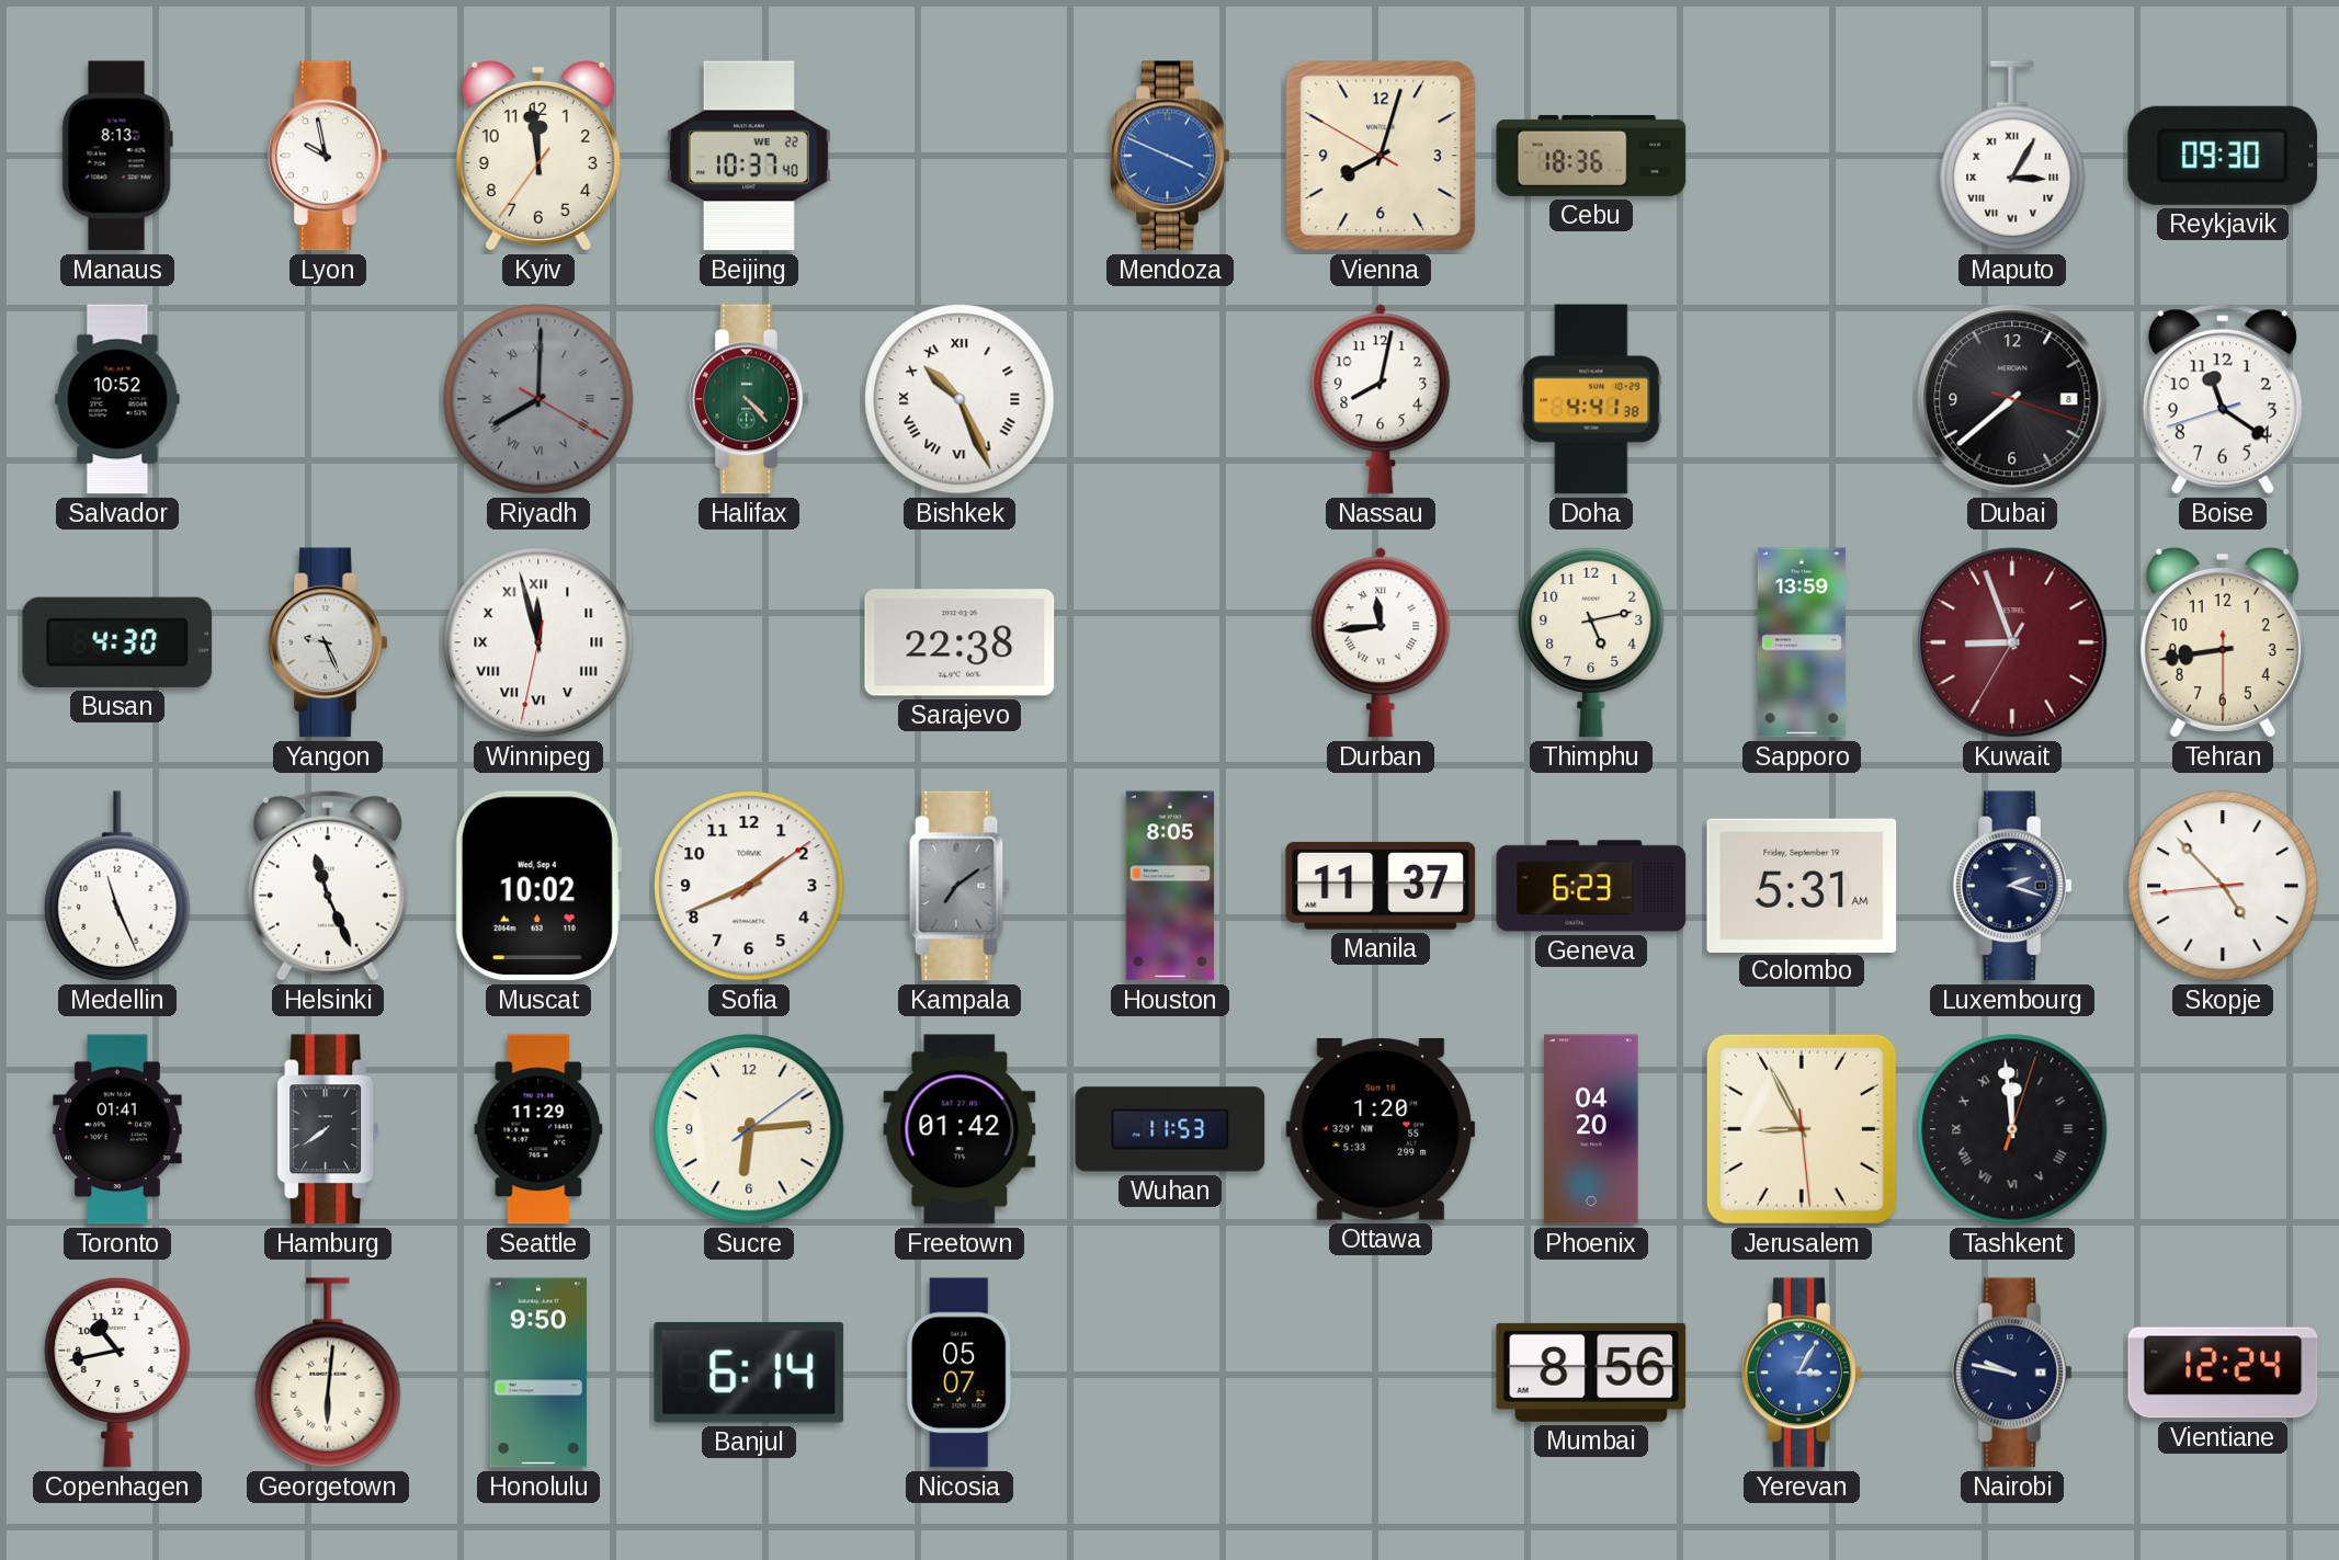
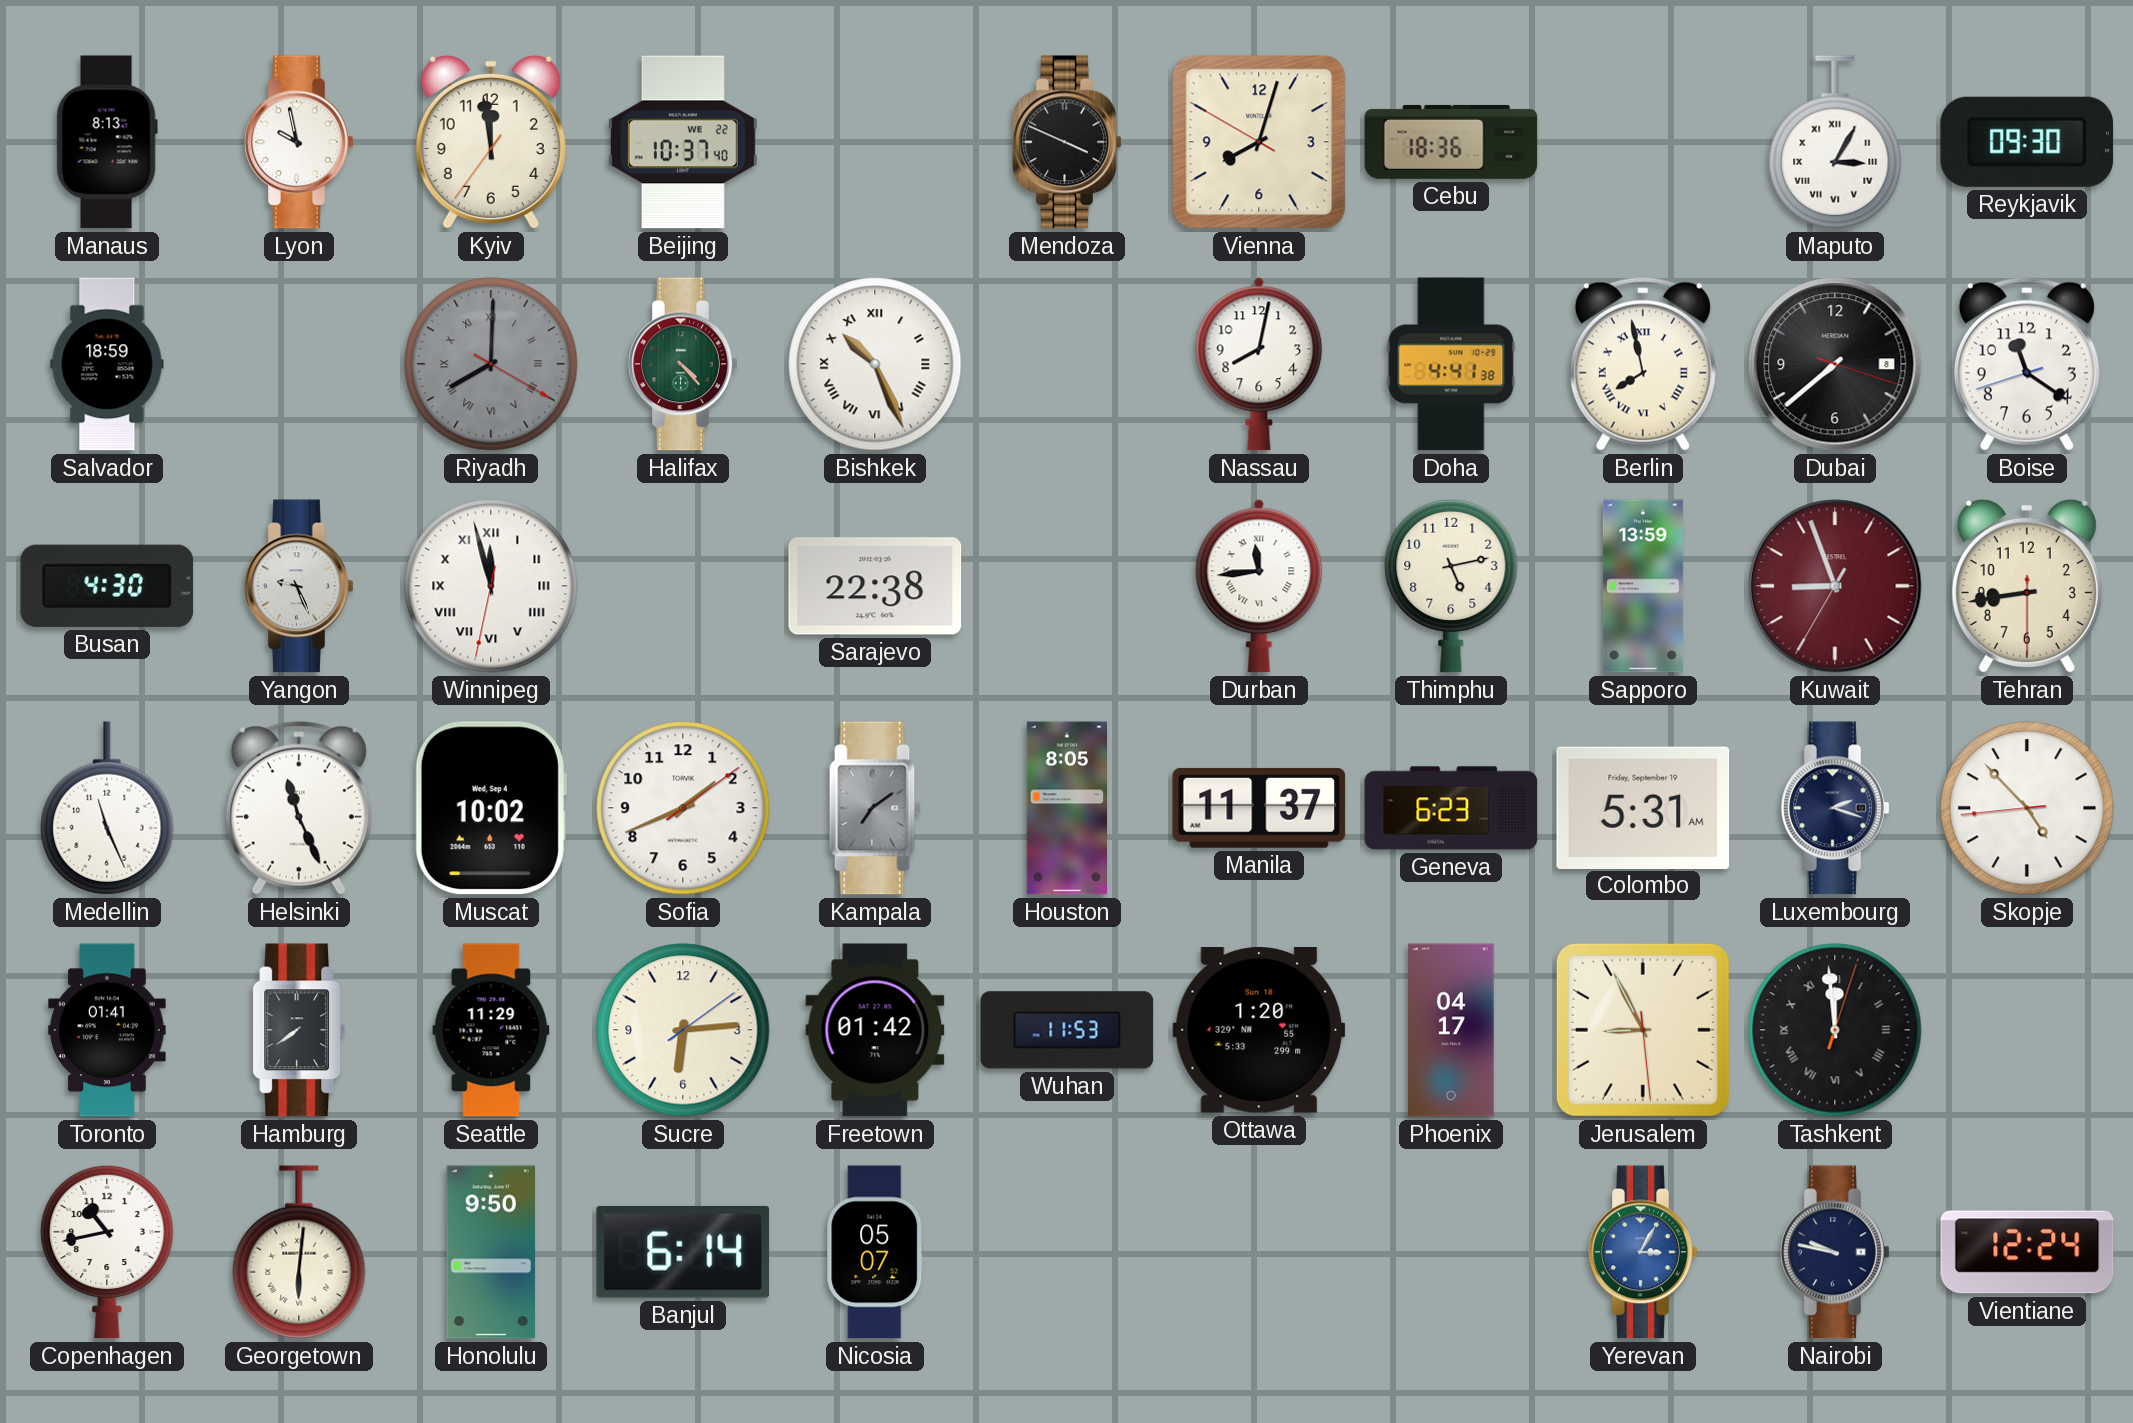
Mendoza dial: blue -> black
Salvador: 10:52 -> 18:59
Berlin: none -> 7:58
Phoenix: 04:20 -> 04:17
Mumbai: 8:56 -> none
